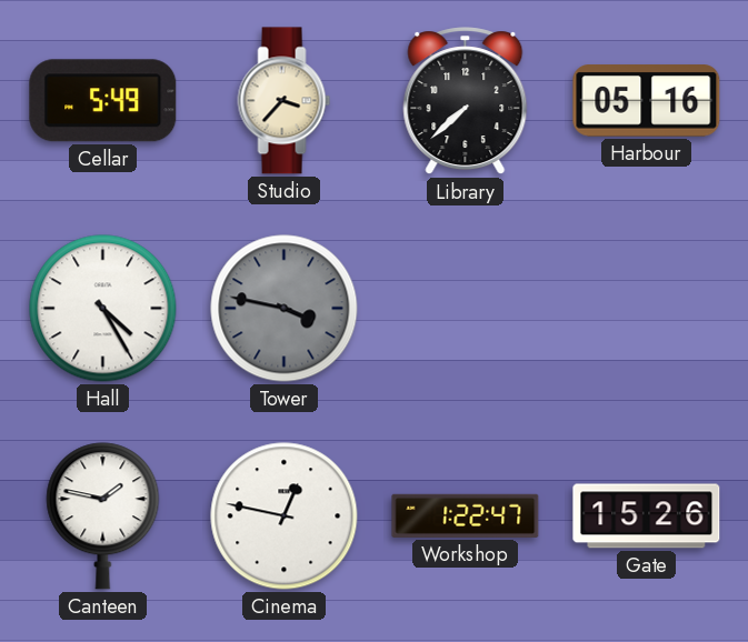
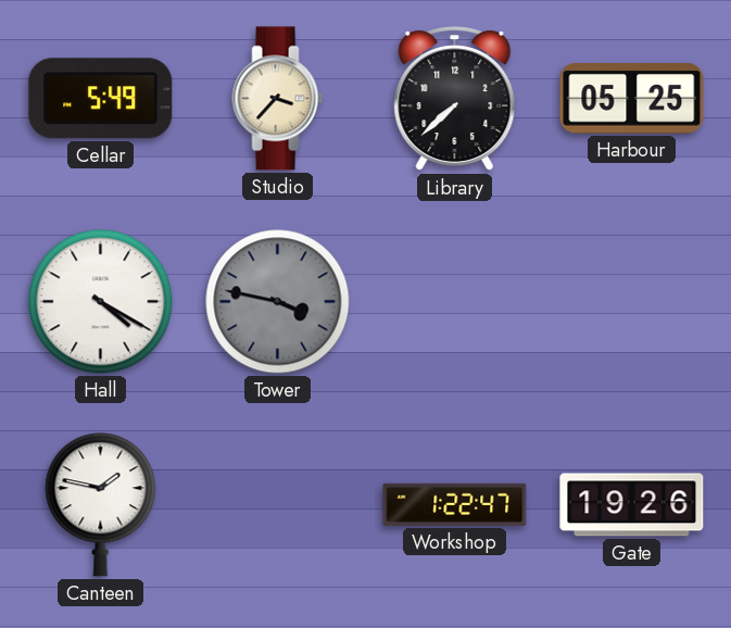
Harbour: 05:16 -> 05:25
Hall: 4:25 -> 4:20
Cinema: 12:47 -> none
Gate: 15:26 -> 19:26
